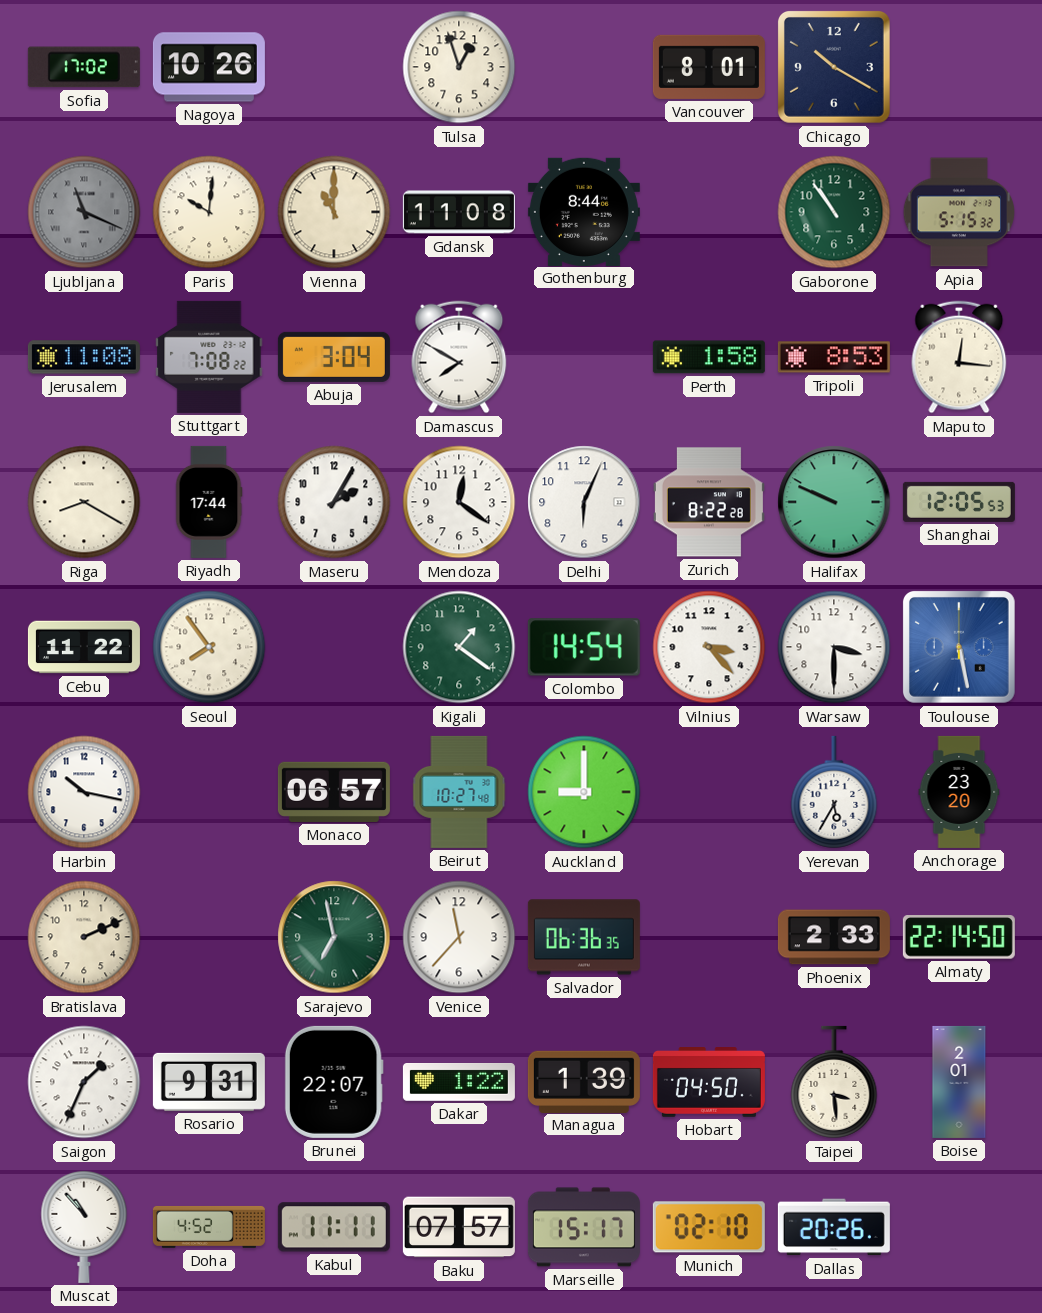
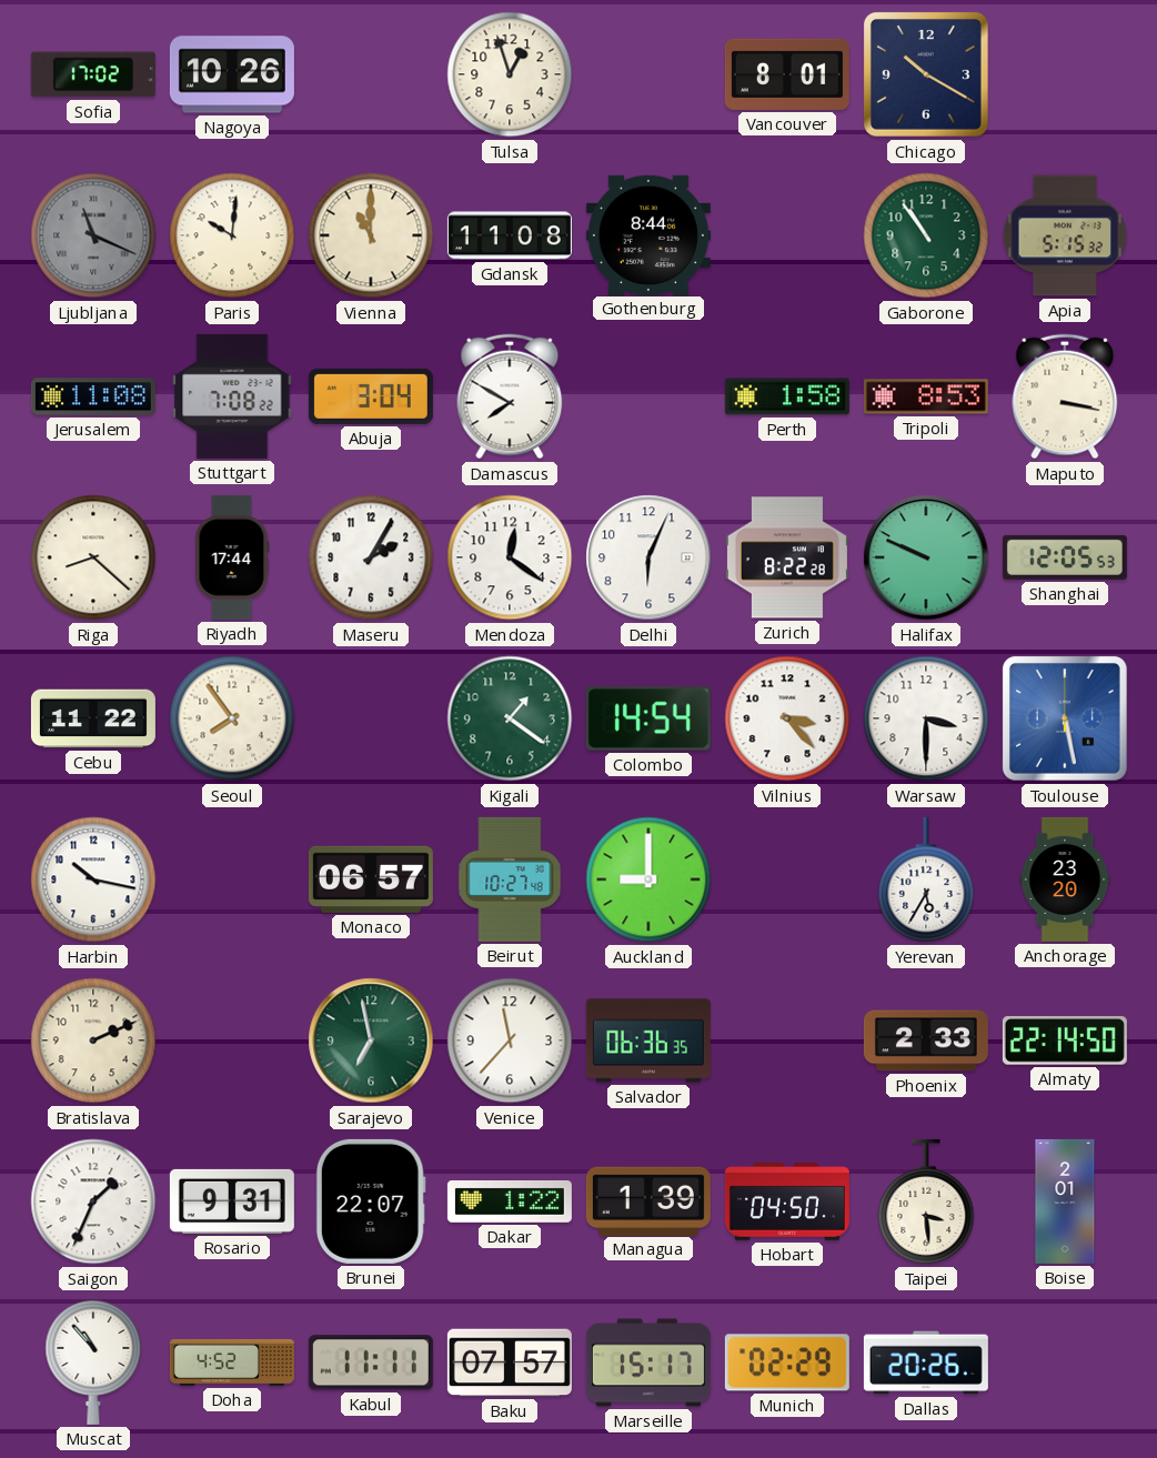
Maputo: 12:16 -> 3:17
Riga: 8:20 -> 8:22
Munich: 02:10 -> 02:29
